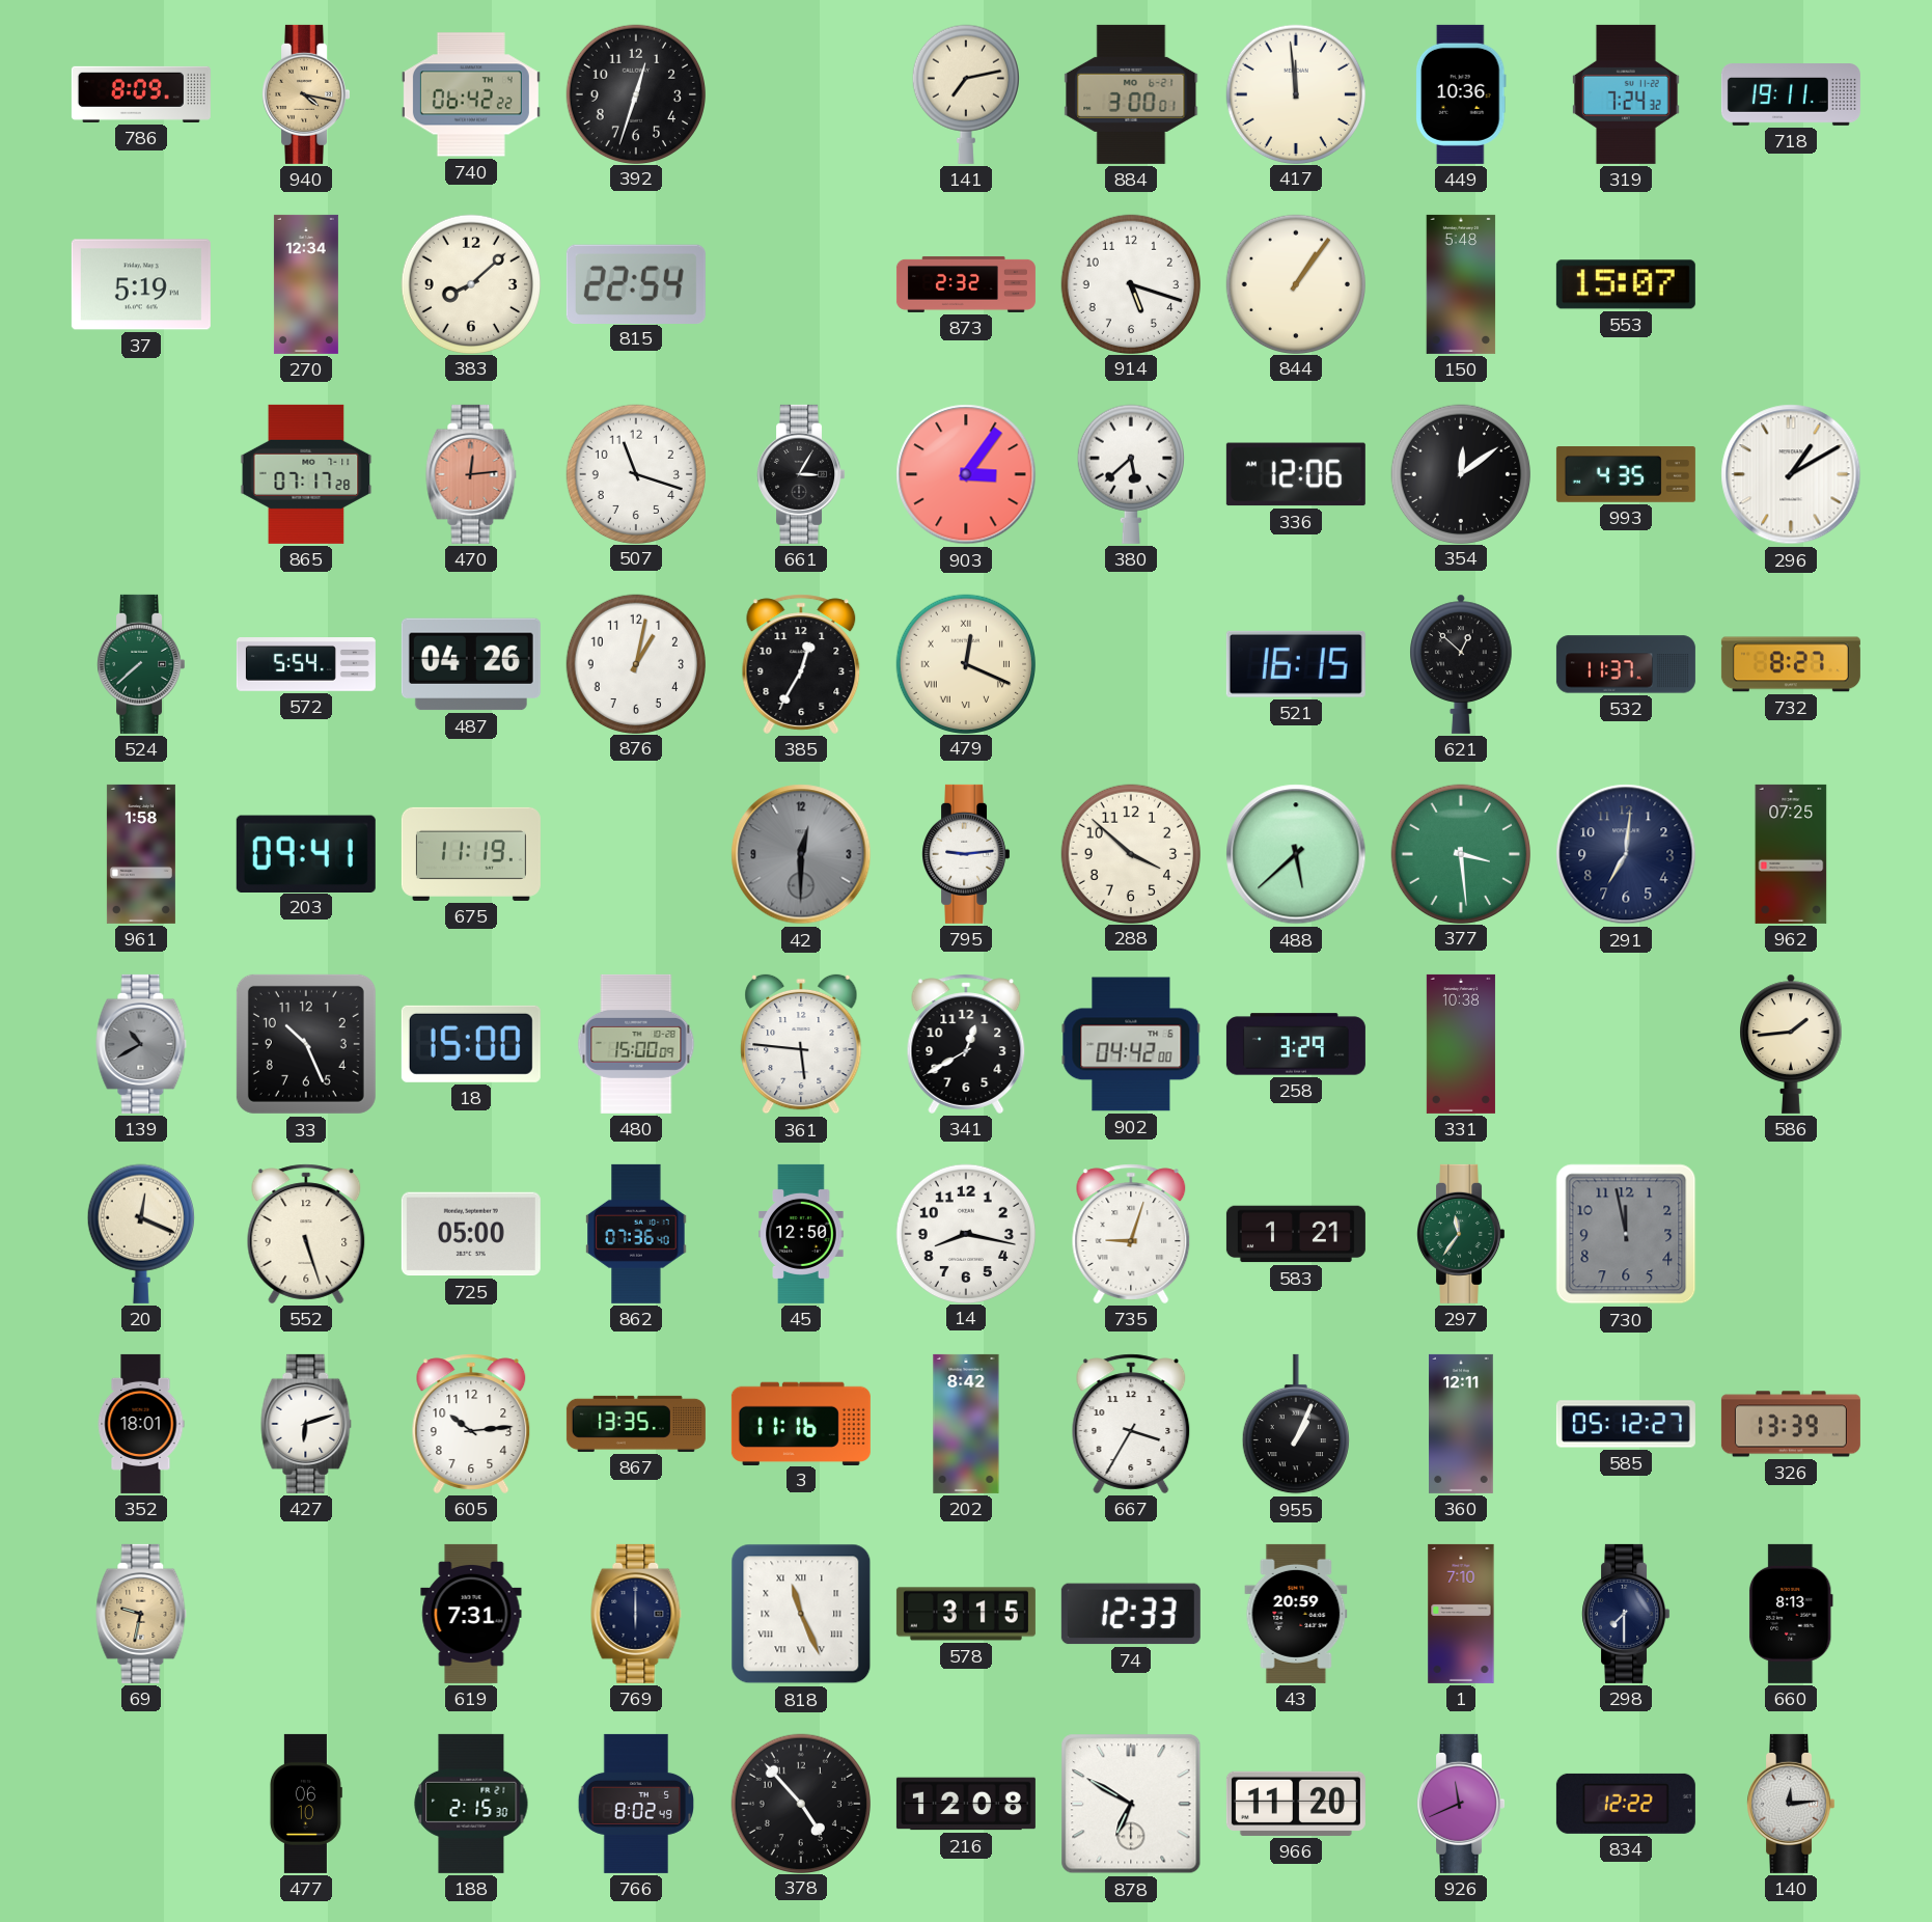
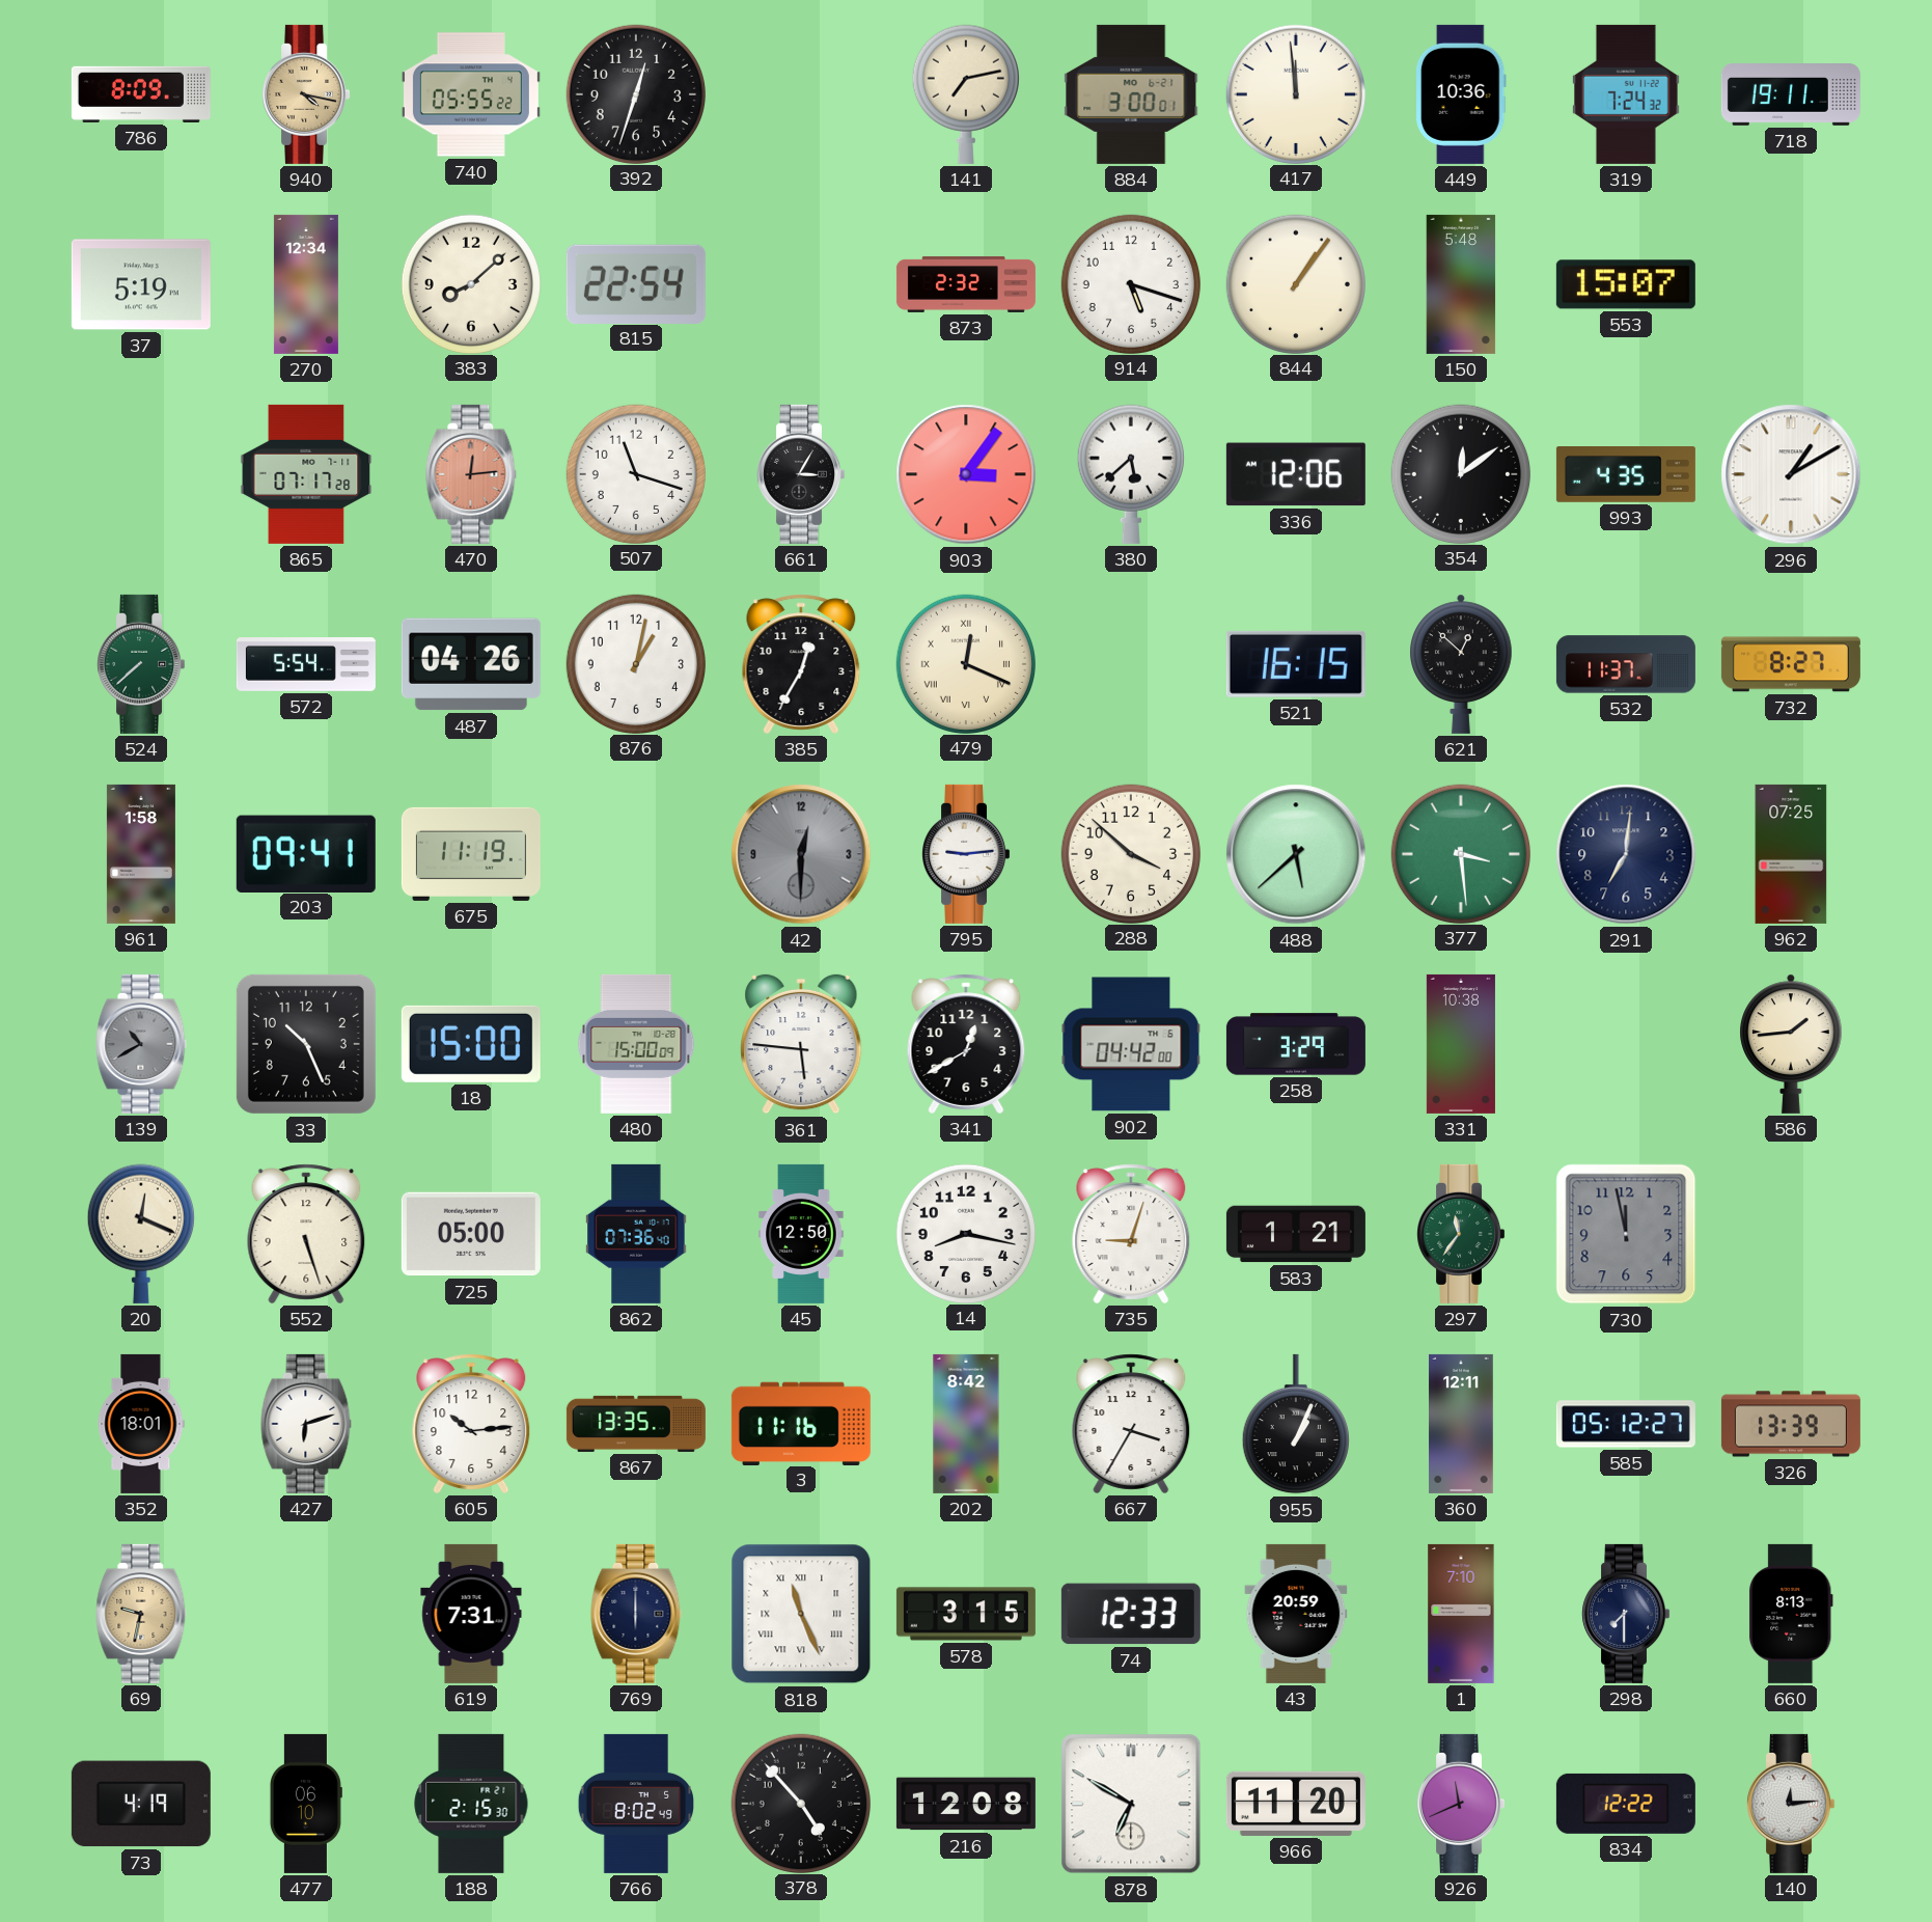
740: 06:42 -> 05:55
73: none -> 4:19
